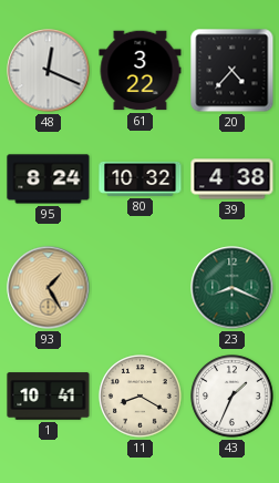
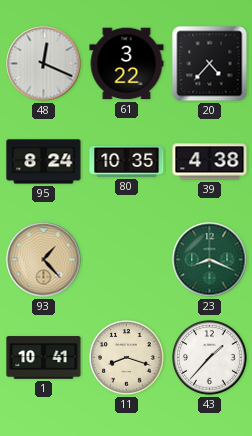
80: 10:32 -> 10:35
93: 1:25 -> 1:23
11: 8:20 -> 8:18
43: 1:34 -> 1:37
